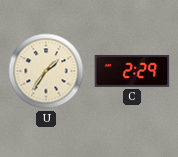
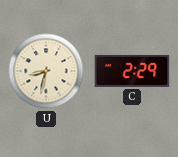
U: 1:36 -> 8:32
